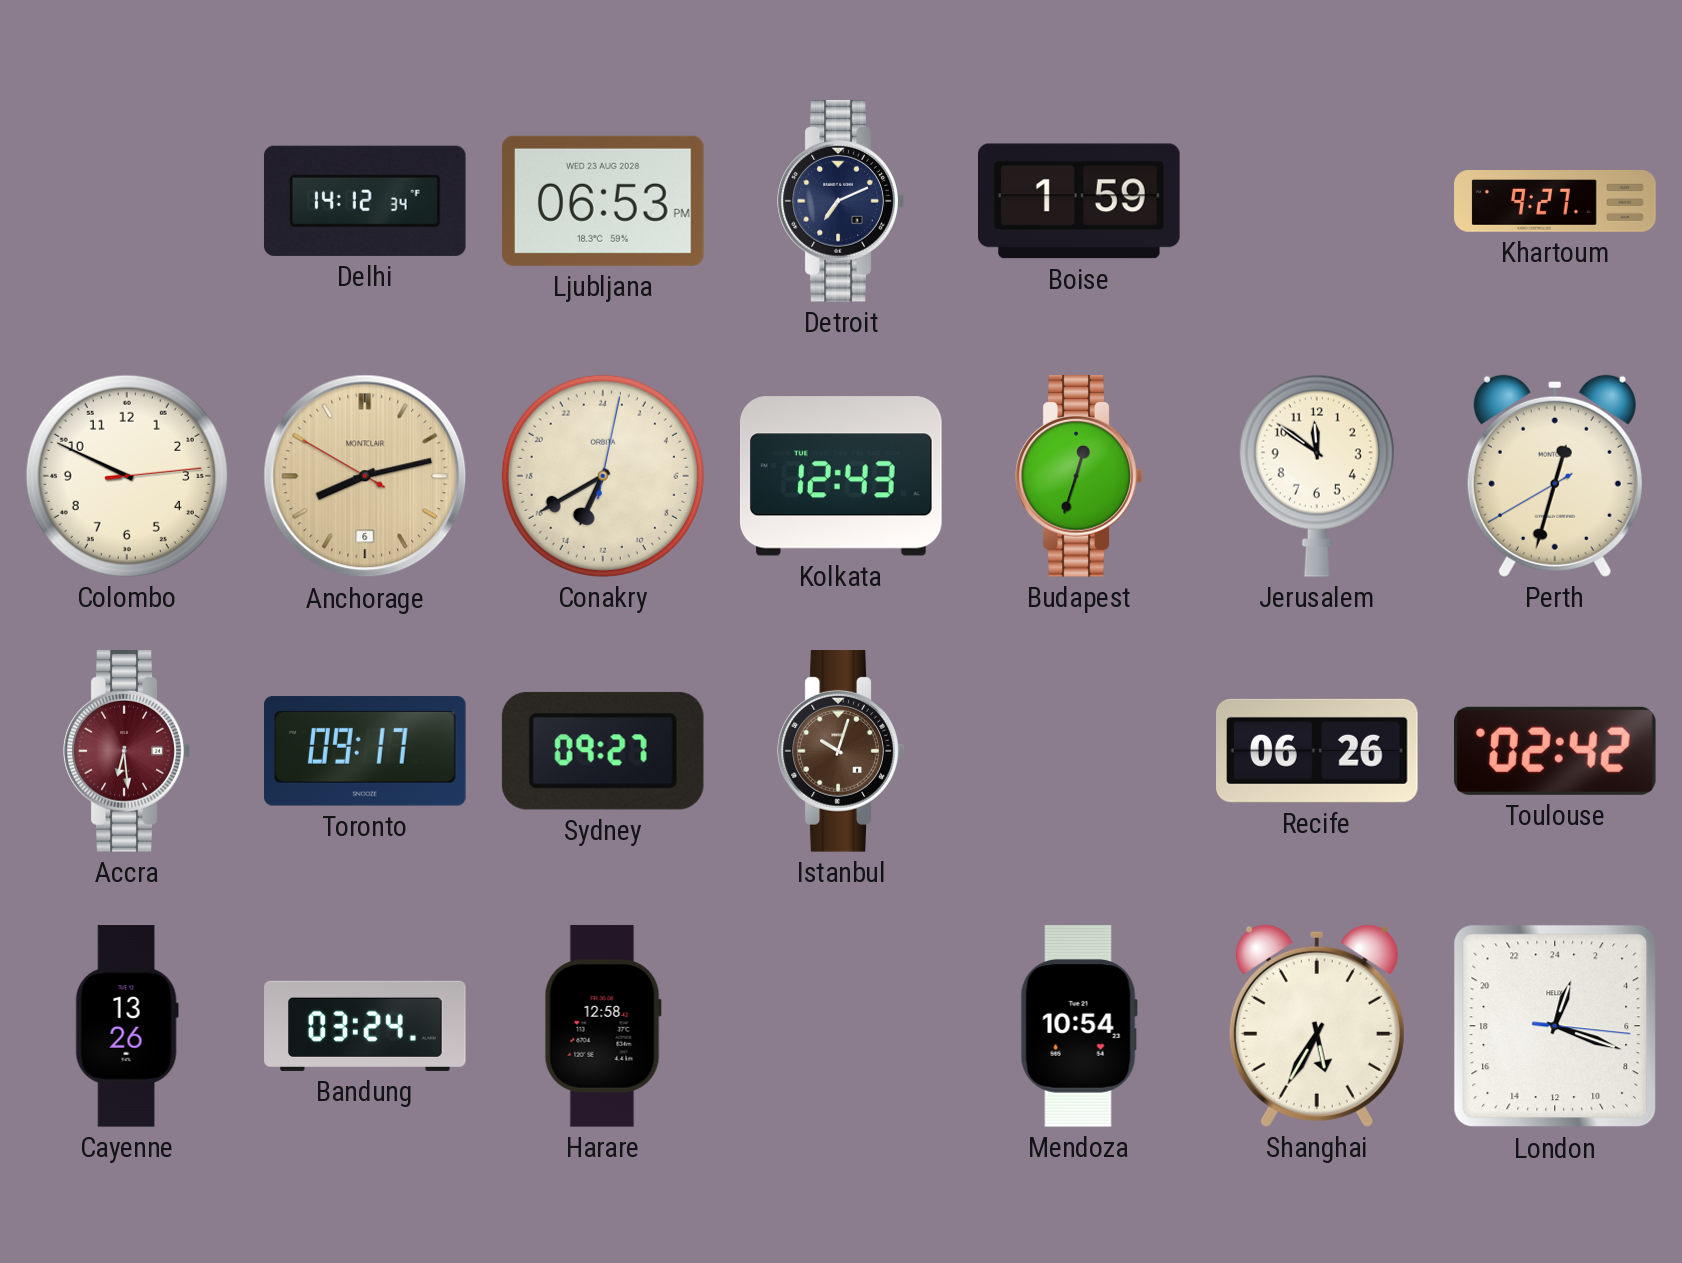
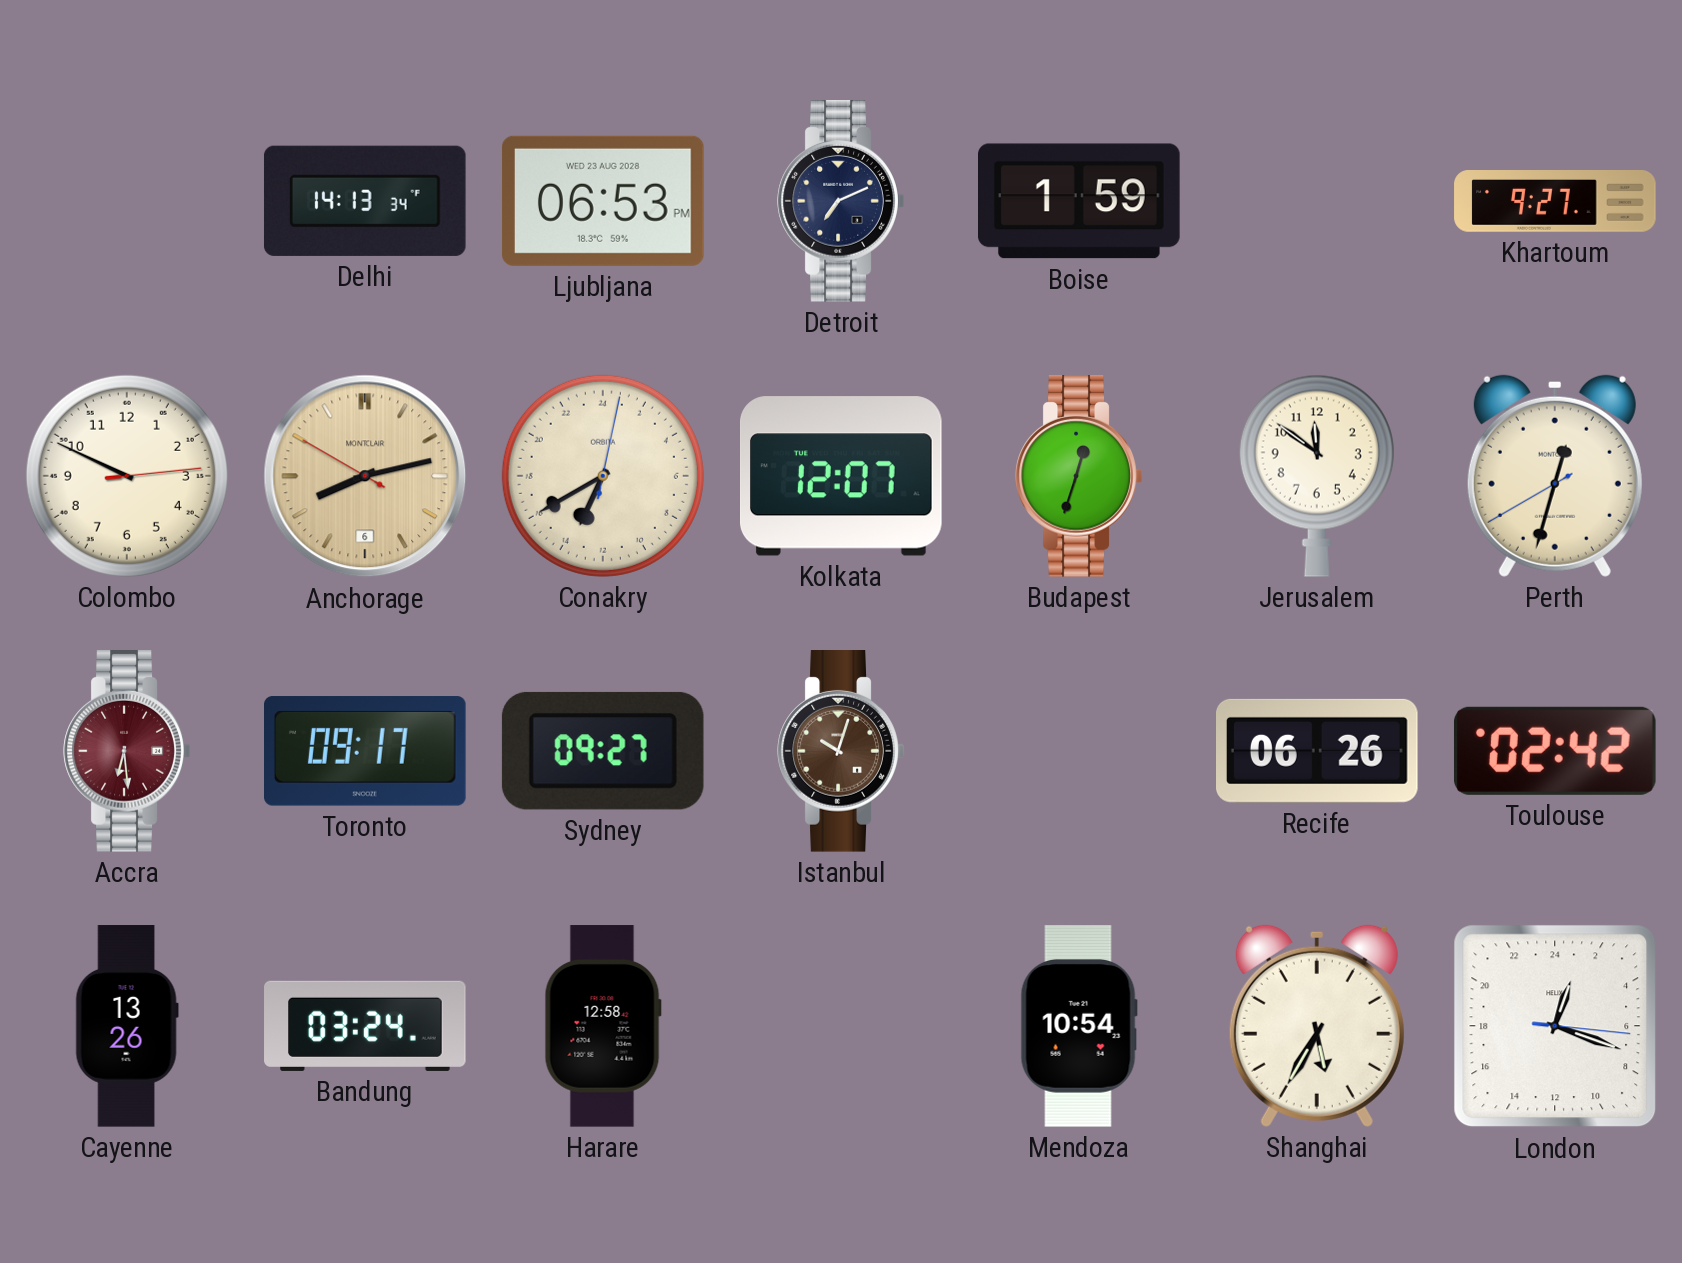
Delhi: 14:12 -> 14:13
Kolkata: 12:43 -> 12:07
